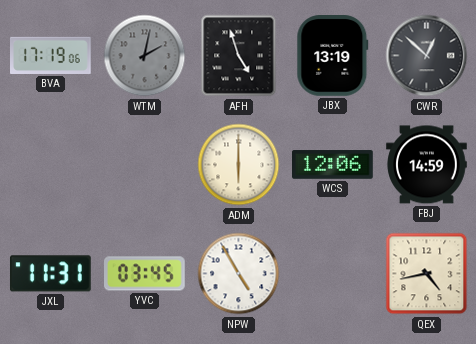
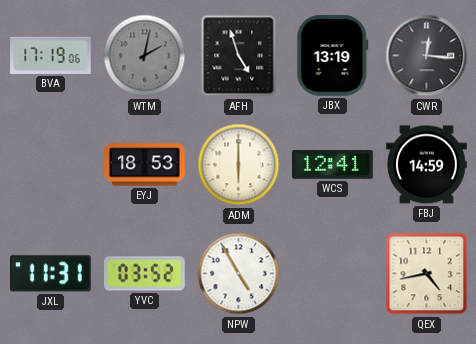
CWR: 12:52 -> 12:16
EYJ: none -> 18:53
WCS: 12:06 -> 12:41
YVC: 03:45 -> 03:52
